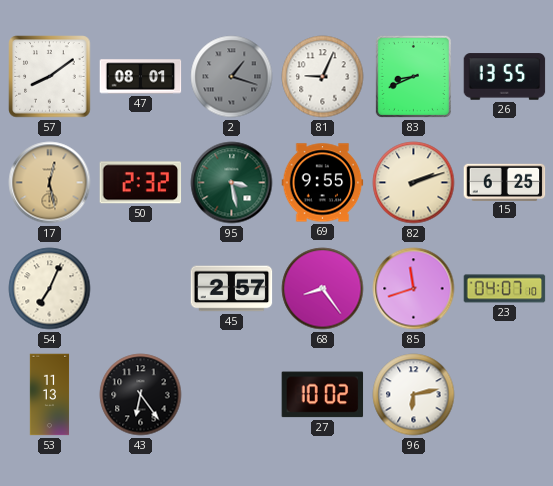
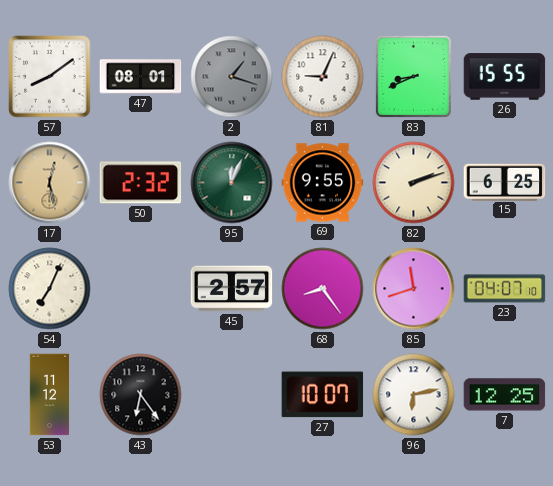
26: 13:55 -> 15:55
95: 3:28 -> 12:04
53: 11:13 -> 11:12
27: 10:02 -> 10:07
7: none -> 12:25
